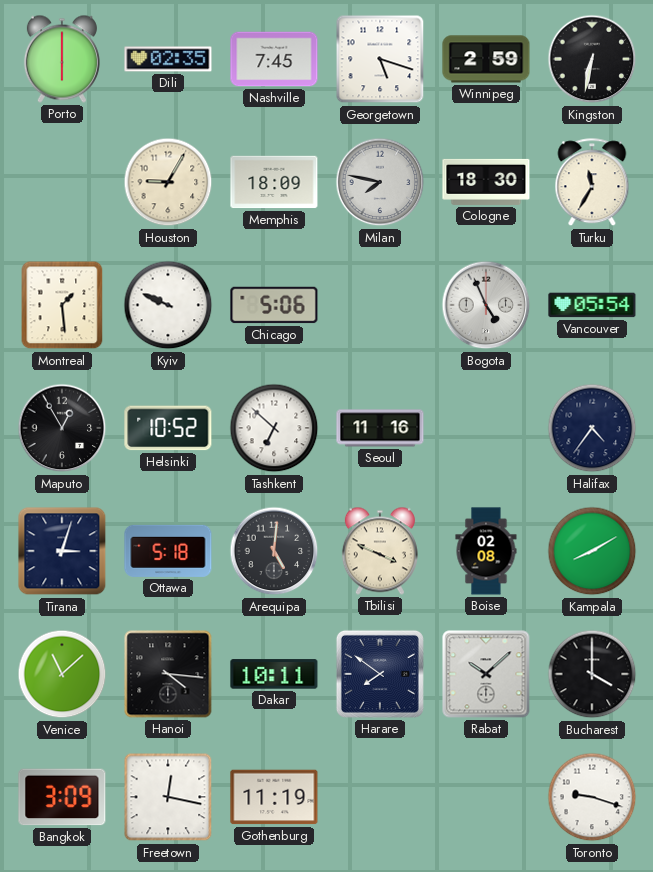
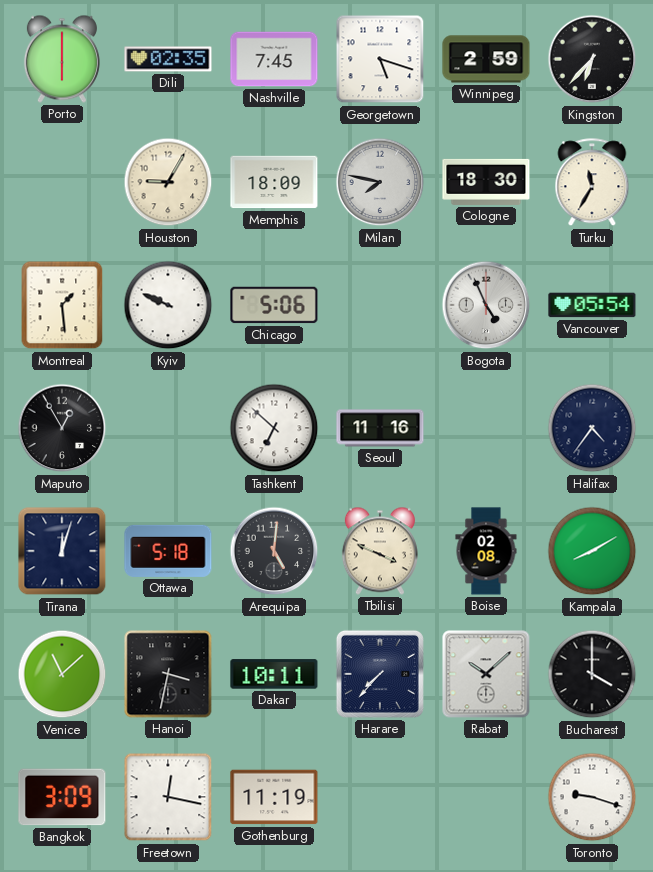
Kingston: 6:32 -> 6:37
Helsinki: 10:52 -> none
Tirana: 3:03 -> 12:03
Hanoi: 4:16 -> 3:32
Harare: 7:51 -> 7:37
